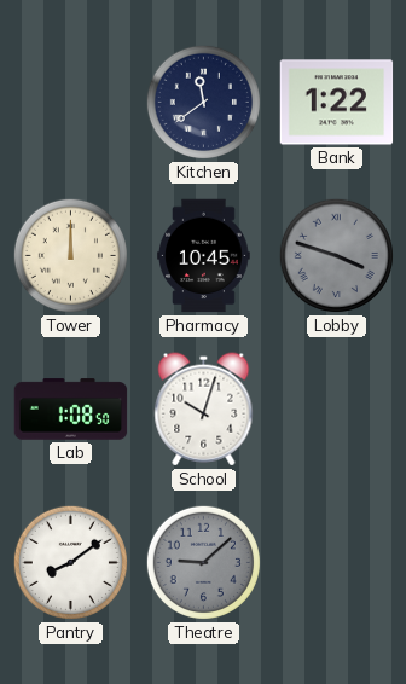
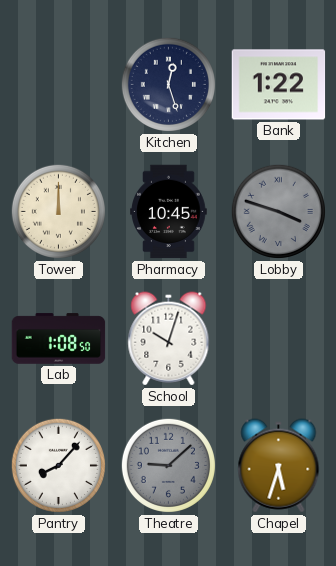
Kitchen: 11:39 -> 12:27
Pantry: 8:09 -> 8:07
Chapel: none -> 5:33
